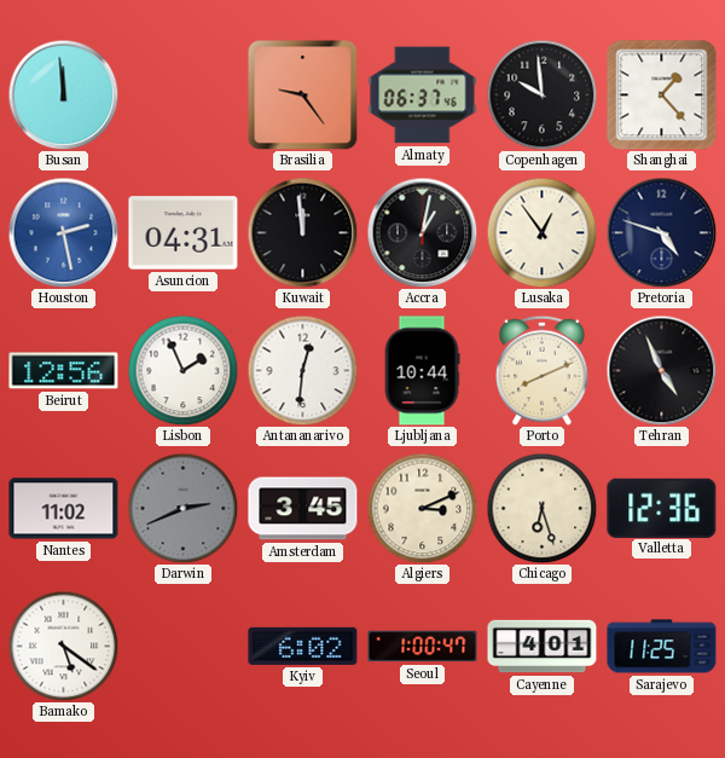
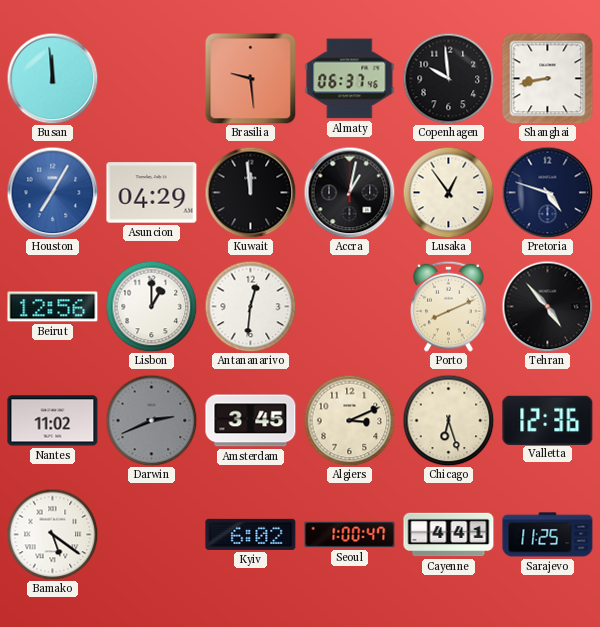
Brasilia: 9:24 -> 9:29
Shanghai: 1:23 -> 8:43
Houston: 2:28 -> 7:05
Asuncion: 04:31 -> 04:29
Lisbon: 1:56 -> 1:00
Ljubljana: 10:44 -> none
Tehran: 4:56 -> 4:53
Cayenne: 4:01 -> 4:41
